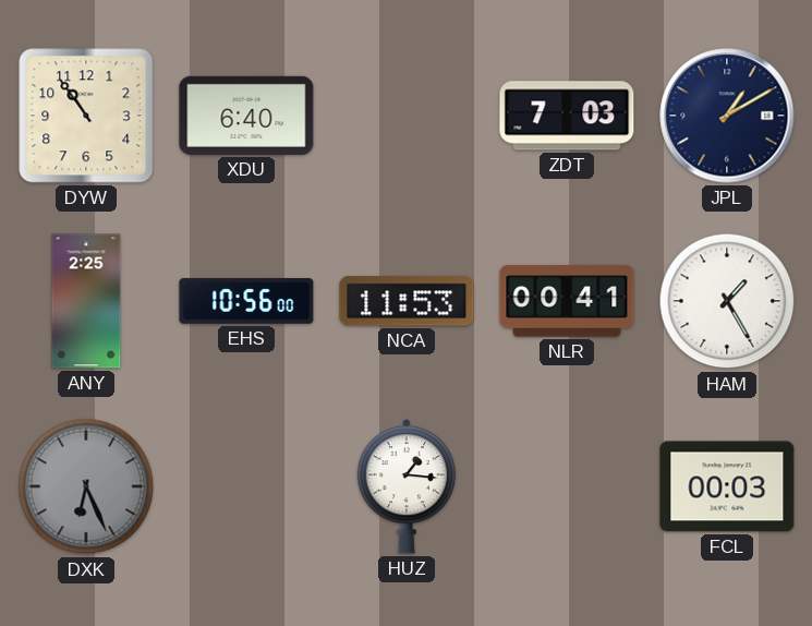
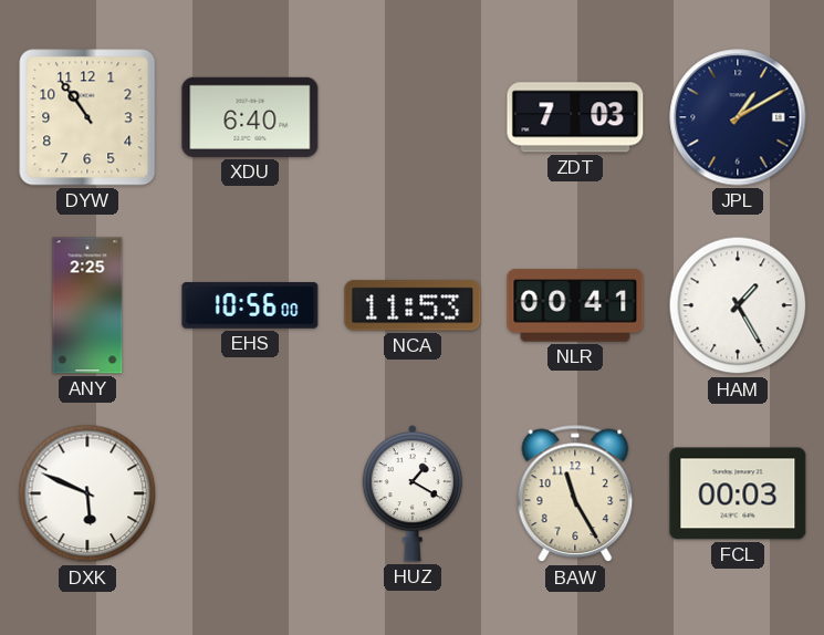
DXK: 6:26 -> 5:49
DXK dial: grey -> white
HUZ: 1:16 -> 1:20
BAW: none -> 11:25
